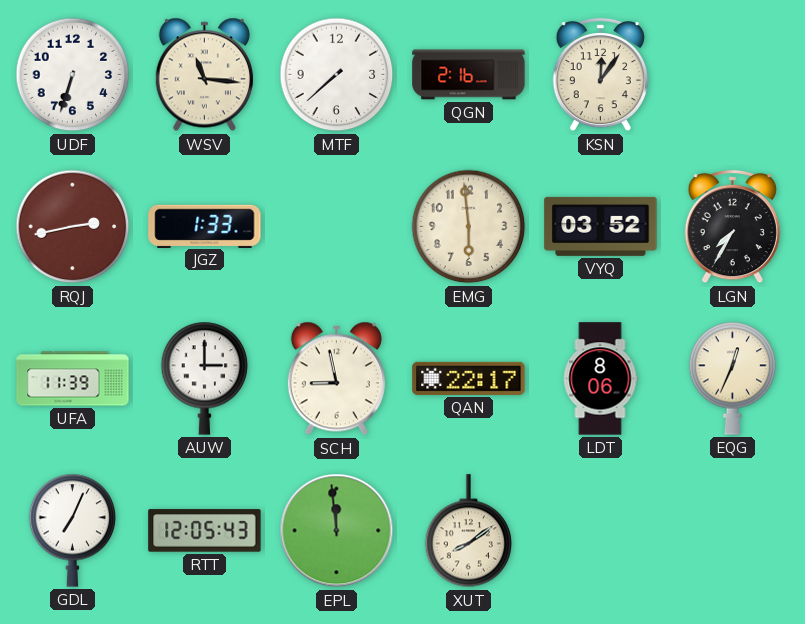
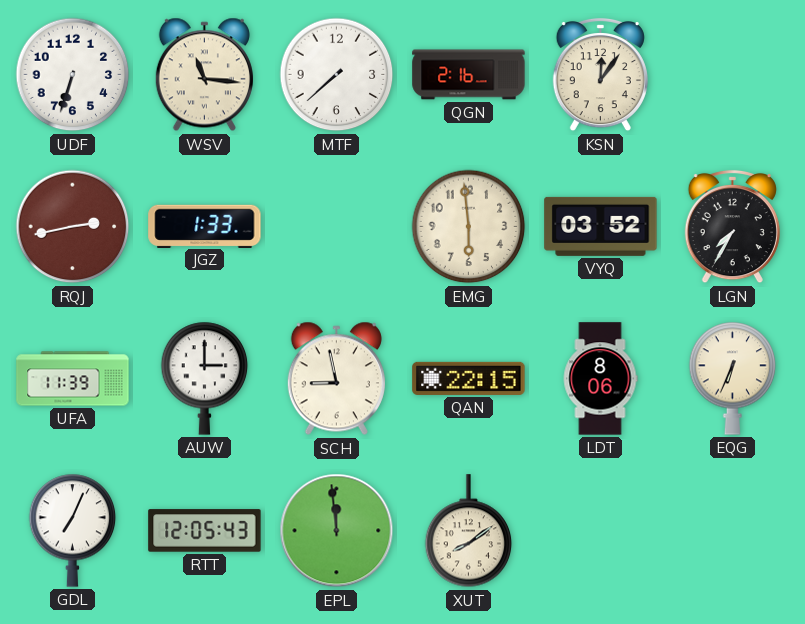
QAN: 22:17 -> 22:15
EQG: 12:34 -> 6:34
